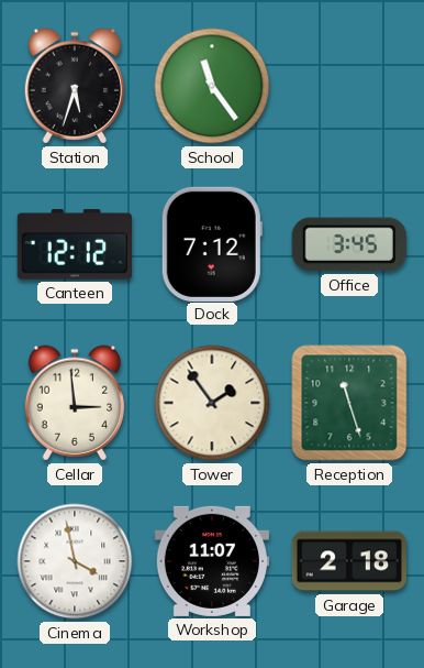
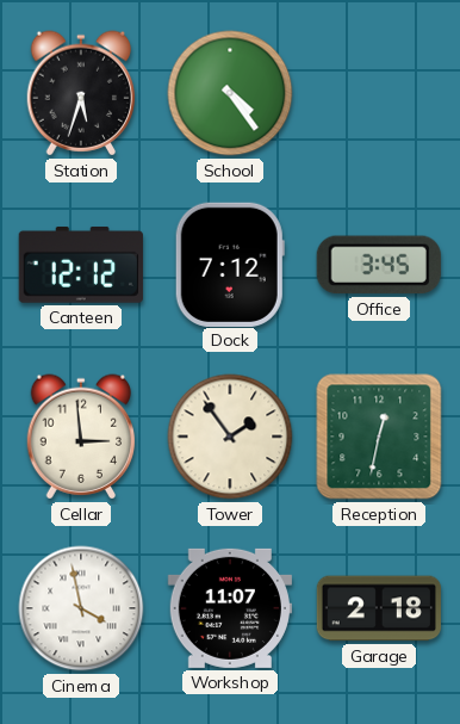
School: 11:24 -> 4:24
Reception: 11:27 -> 12:32
